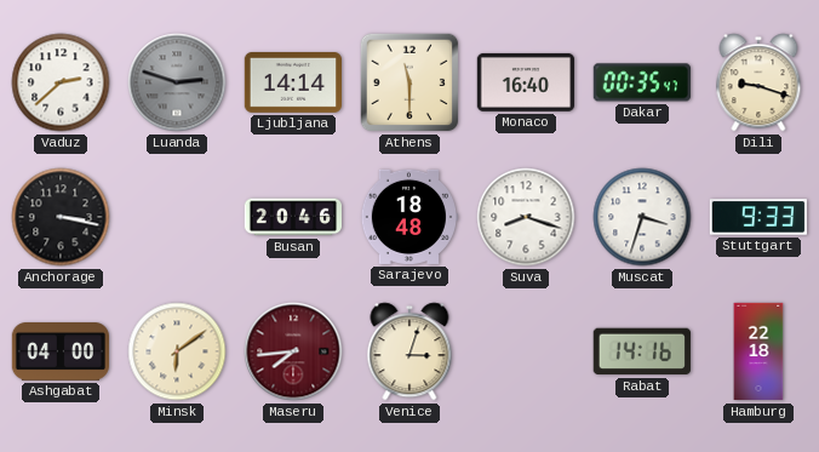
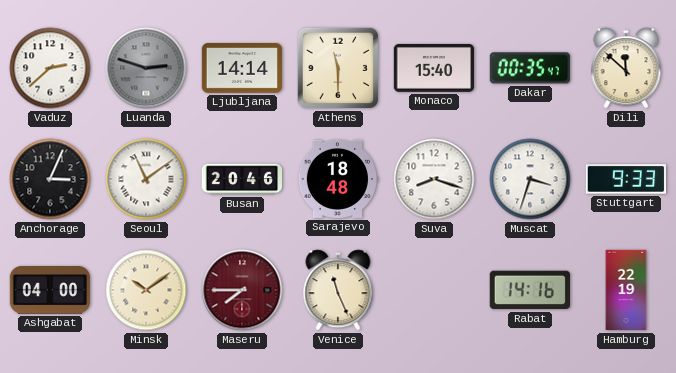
Monaco: 16:40 -> 15:40
Dili: 9:18 -> 11:52
Anchorage: 3:17 -> 3:04
Seoul: none -> 11:09
Minsk: 6:09 -> 10:09
Maseru: 7:44 -> 7:45
Venice: 3:03 -> 11:26
Hamburg: 22:18 -> 22:19
